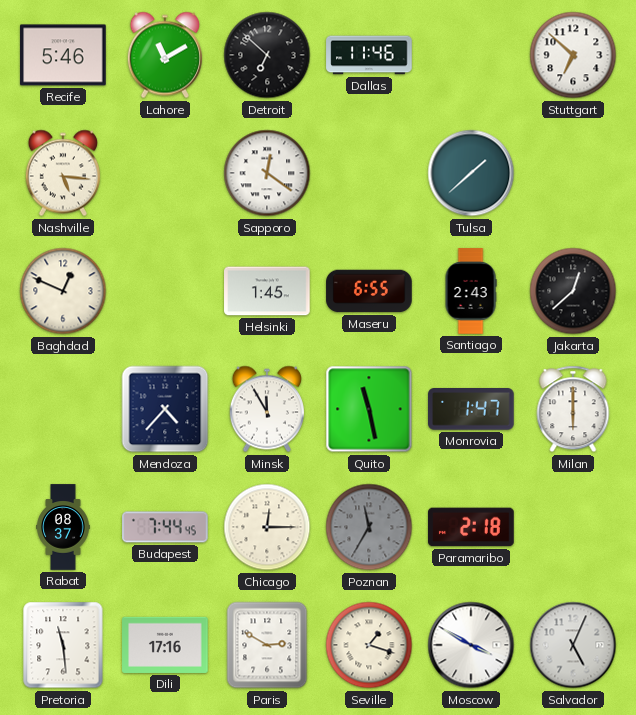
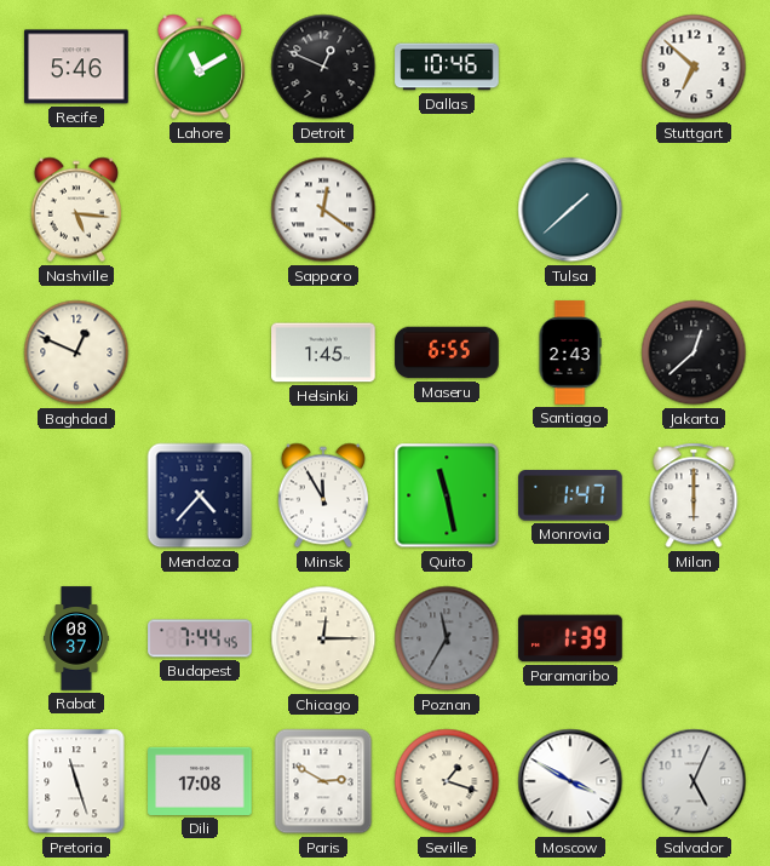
Detroit: 6:52 -> 12:49
Dallas: 11:46 -> 10:46
Paramaribo: 2:18 -> 1:39
Pretoria: 11:29 -> 11:27
Dili: 17:16 -> 17:08
